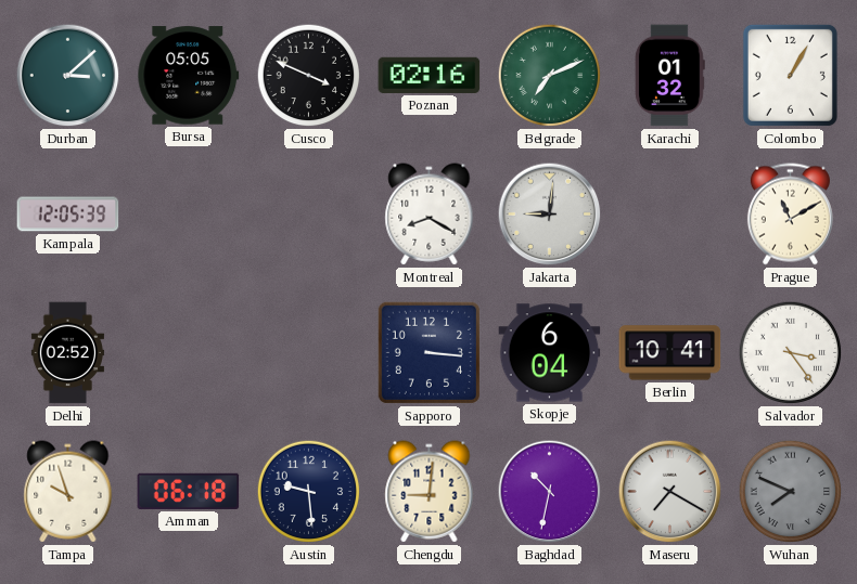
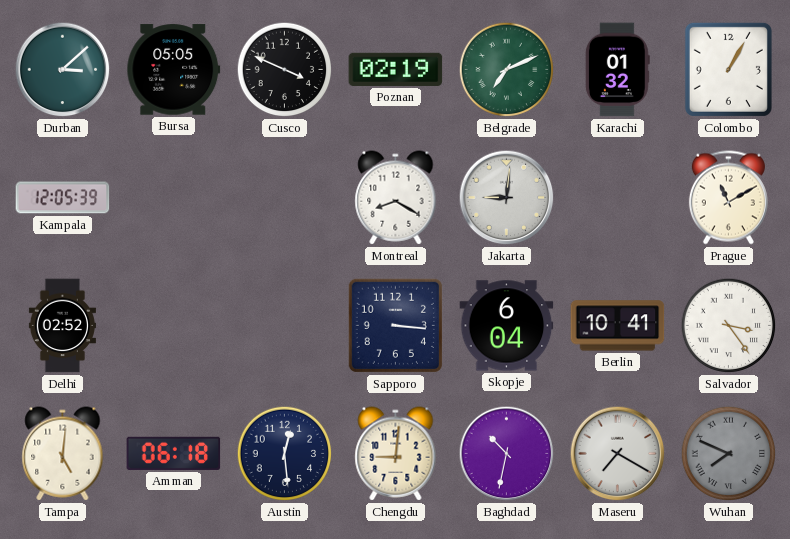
Poznan: 02:16 -> 02:19
Tampa: 9:57 -> 5:01
Austin: 9:29 -> 12:29
